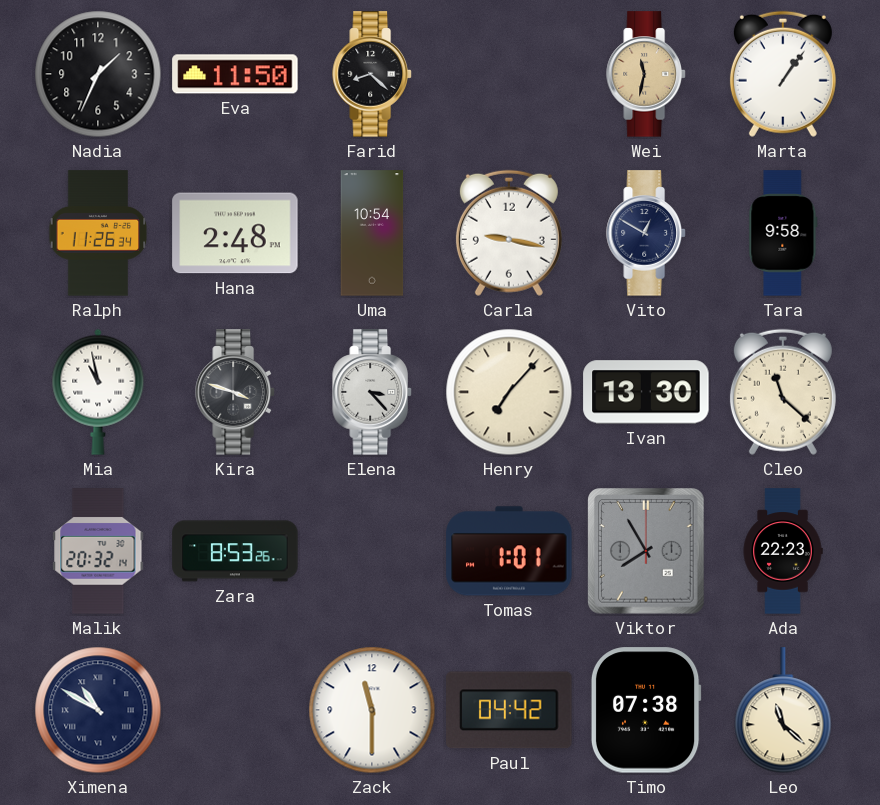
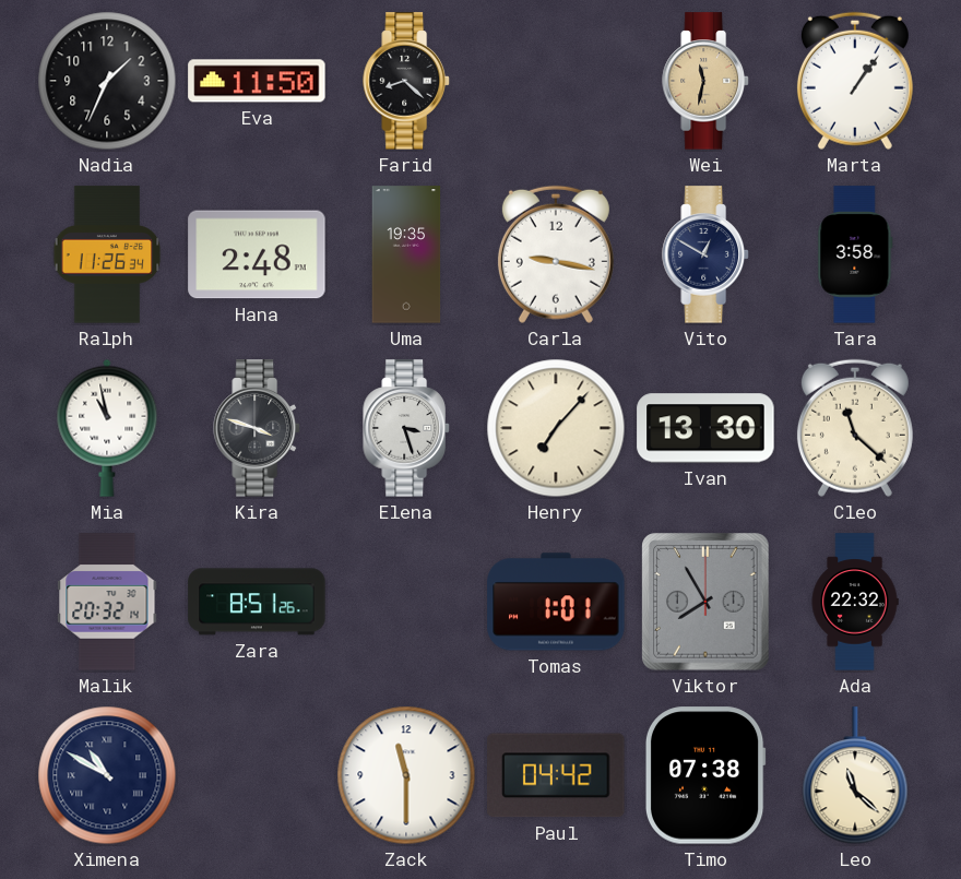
Uma: 10:54 -> 19:35
Tara: 9:58 -> 3:58
Elena: 3:23 -> 3:27
Zara: 8:53 -> 8:51
Ada: 22:23 -> 22:32
